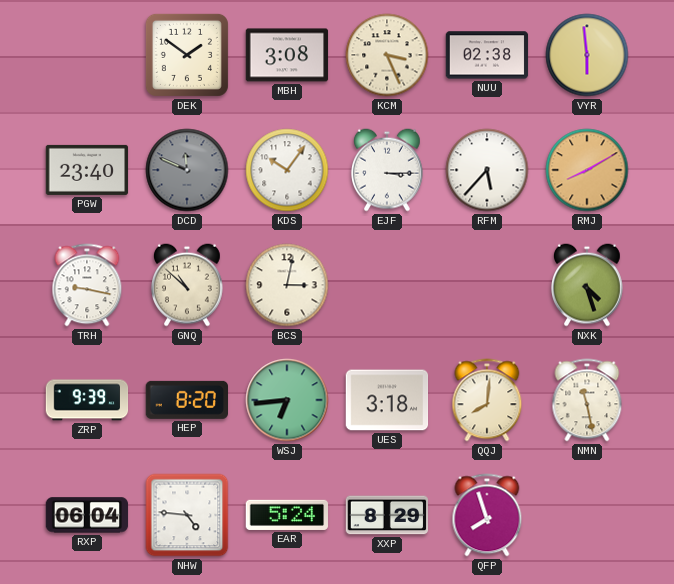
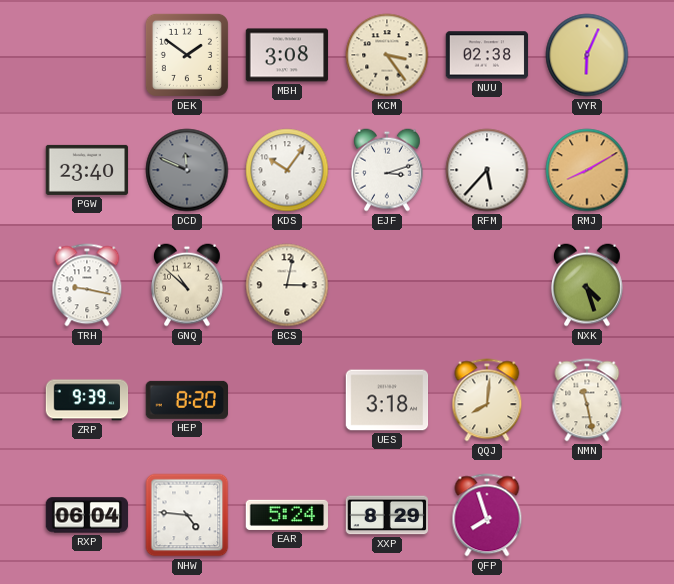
KCM: 3:26 -> 3:24
VYR: 5:59 -> 6:04
EJF: 3:15 -> 3:12
WSJ: 6:44 -> none
